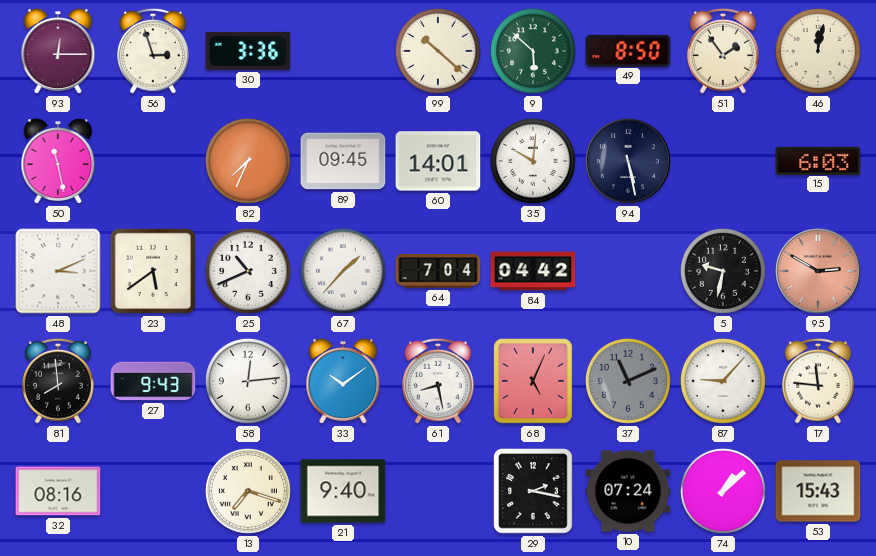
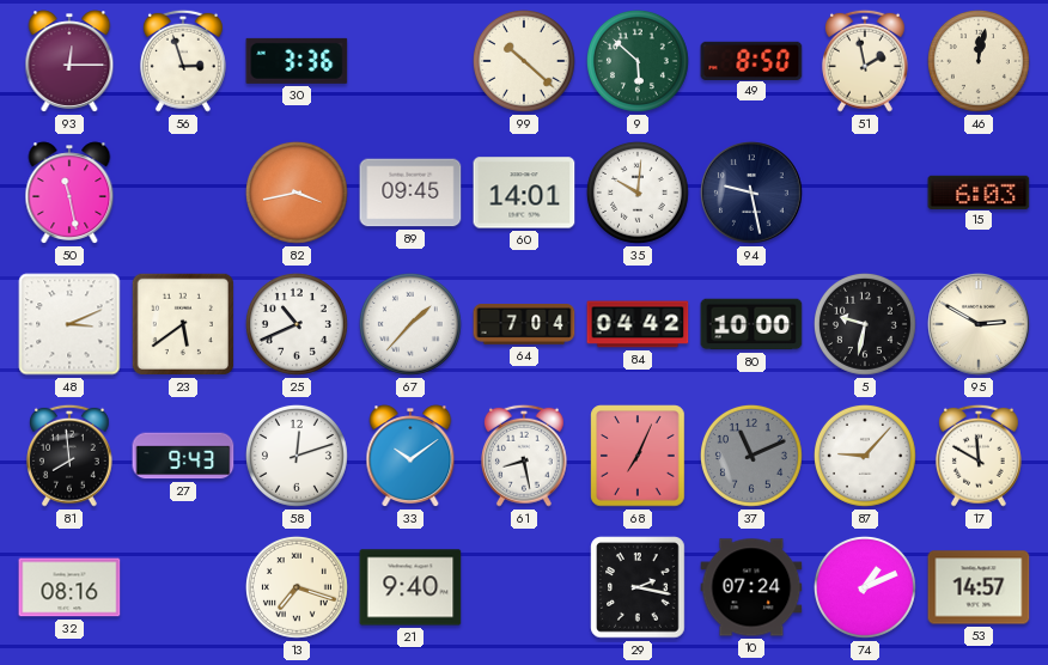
51: 1:54 -> 1:58
82: 7:34 -> 3:43
94: 5:28 -> 9:28
80: none -> 10:00
95 dial: salmon -> cream
58: 12:14 -> 12:12
68: 5:04 -> 7:04
17: 11:46 -> 11:50
74: 1:08 -> 1:11
53: 15:43 -> 14:57
